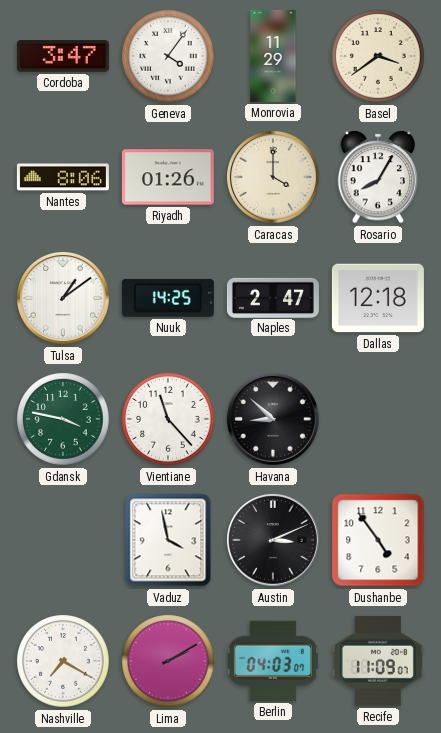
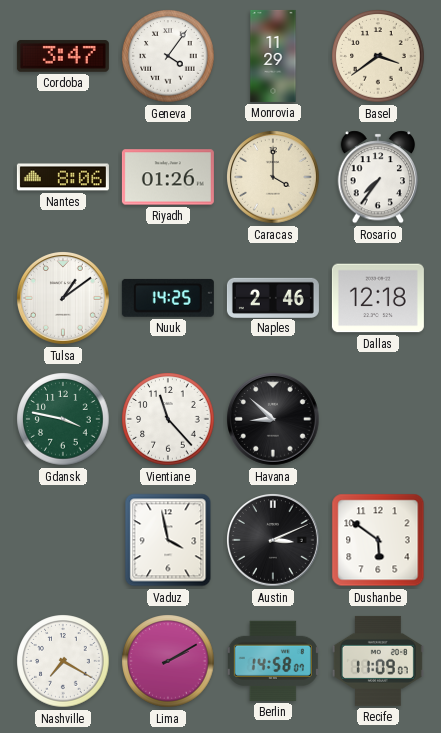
Rosario: 8:05 -> 7:36
Naples: 2:47 -> 2:46
Dushanbe: 4:54 -> 5:51
Berlin: 04:03 -> 14:58
